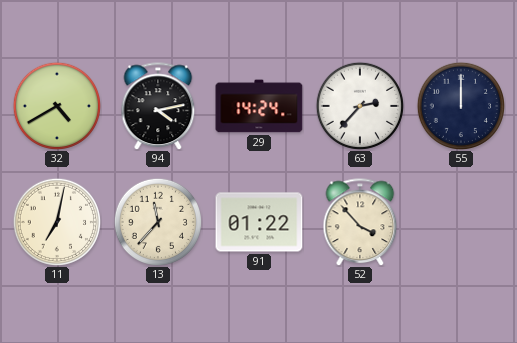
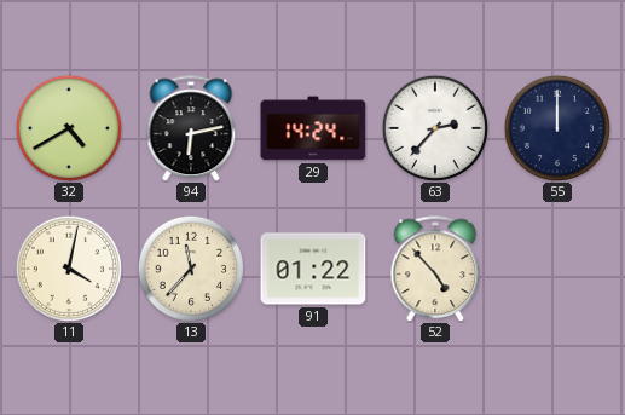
94: 4:13 -> 6:13
11: 7:02 -> 4:02
52: 3:53 -> 4:53
